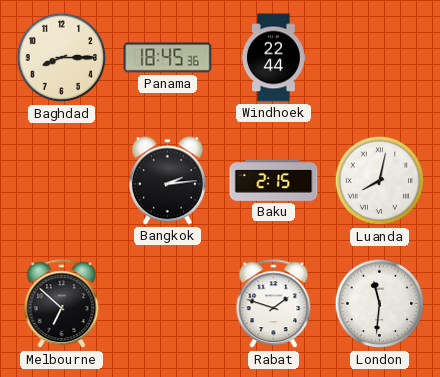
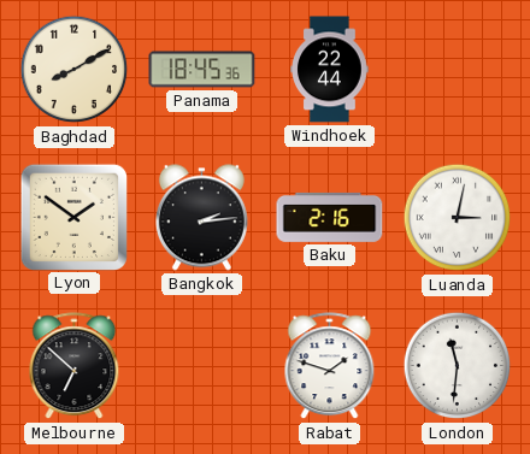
Baghdad: 8:15 -> 8:10
Lyon: none -> 1:51
Baku: 2:15 -> 2:16
Luanda: 8:02 -> 3:02
